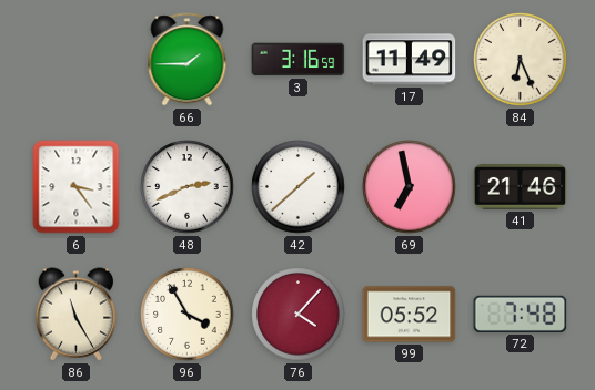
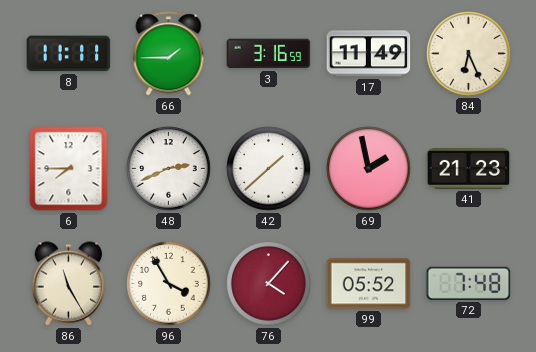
8: none -> 11:11
6: 3:24 -> 7:45
69: 6:58 -> 1:58
41: 21:46 -> 21:23
